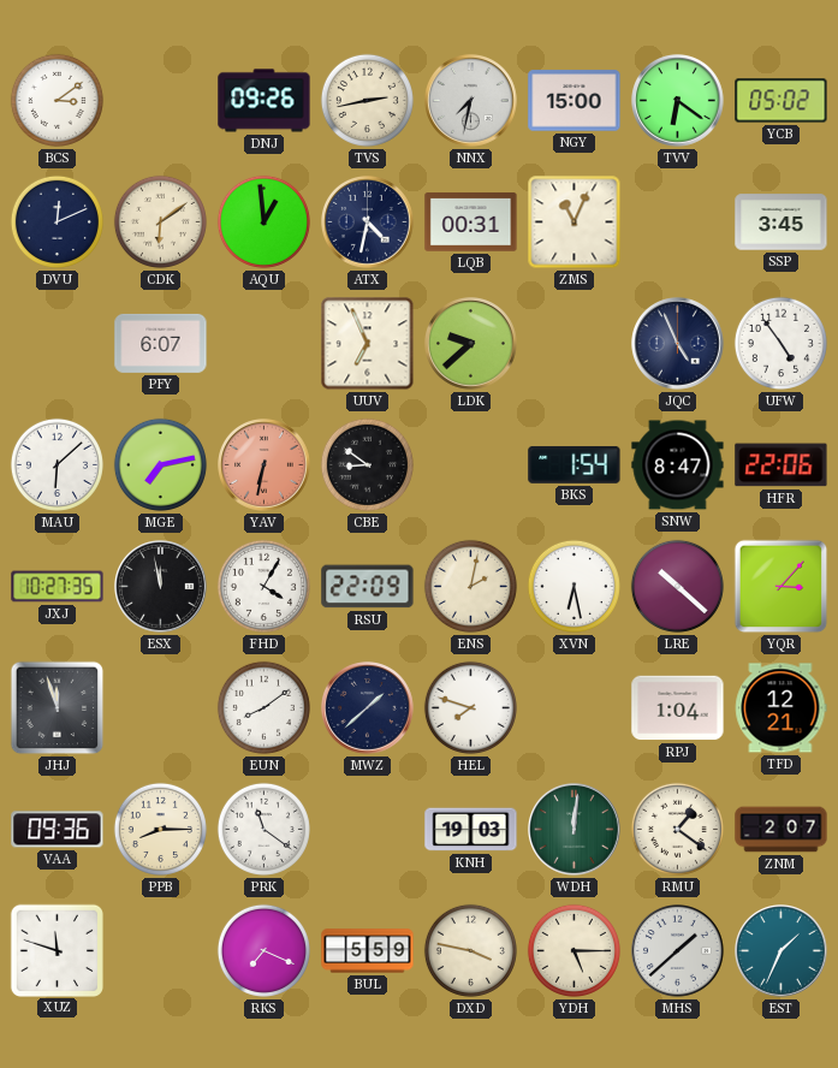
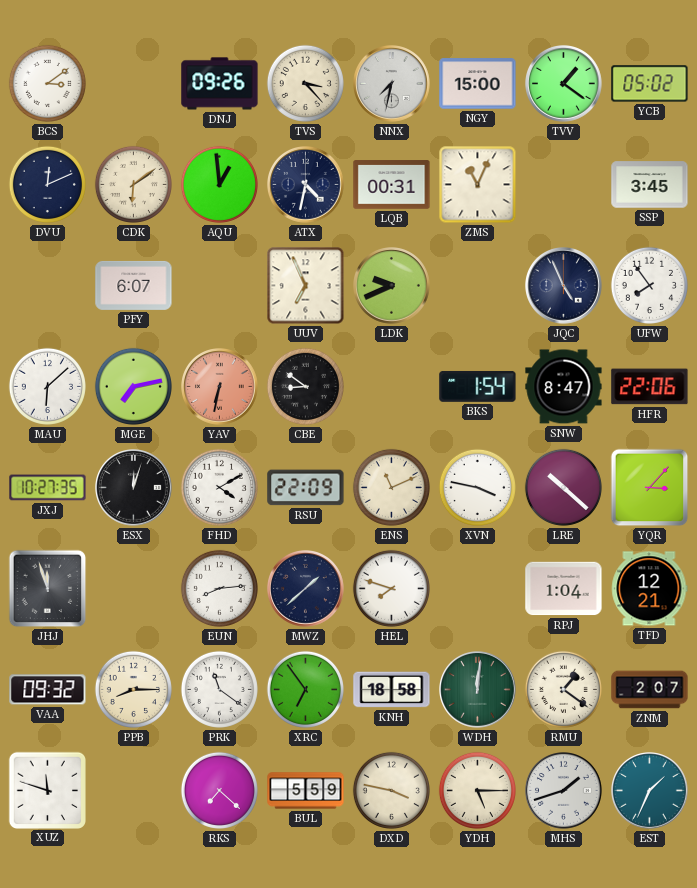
TVS: 2:43 -> 3:23
TVV: 6:21 -> 1:21
LDK: 9:38 -> 9:41
UFW: 4:54 -> 7:54
ESX: 11:58 -> 12:03
FHD: 4:05 -> 4:10
ENS: 2:02 -> 11:11
XVN: 6:28 -> 3:47
EUN: 8:09 -> 8:14
VAA: 09:36 -> 09:32
XRC: none -> 6:54
KNH: 19:03 -> 18:58
RKS: 7:19 -> 7:22
MHS: 1:38 -> 1:42
